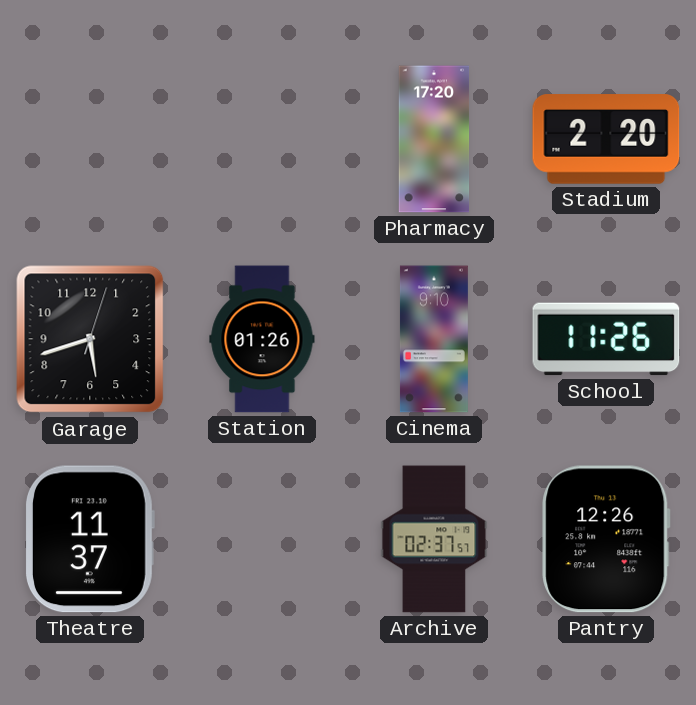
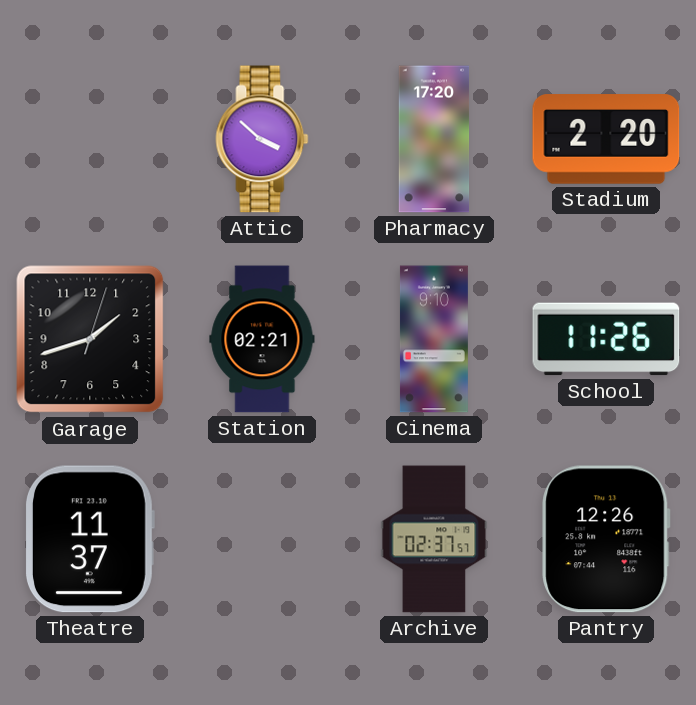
Attic: none -> 3:52
Garage: 5:42 -> 1:42
Station: 01:26 -> 02:21
